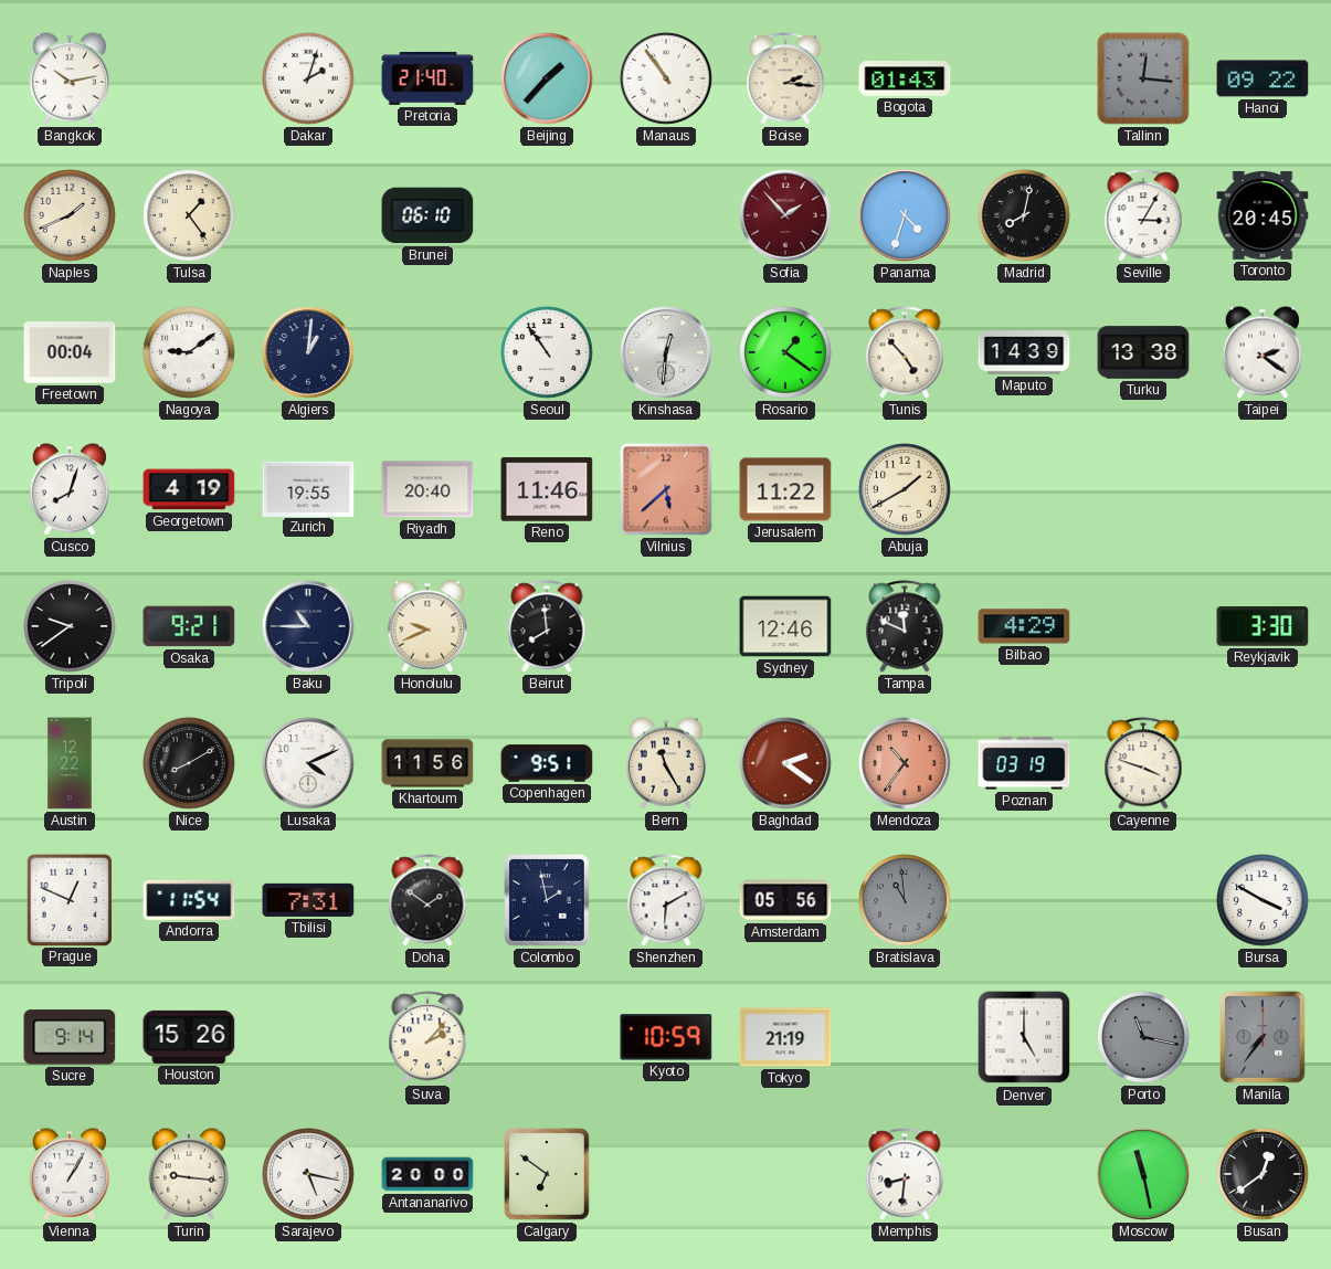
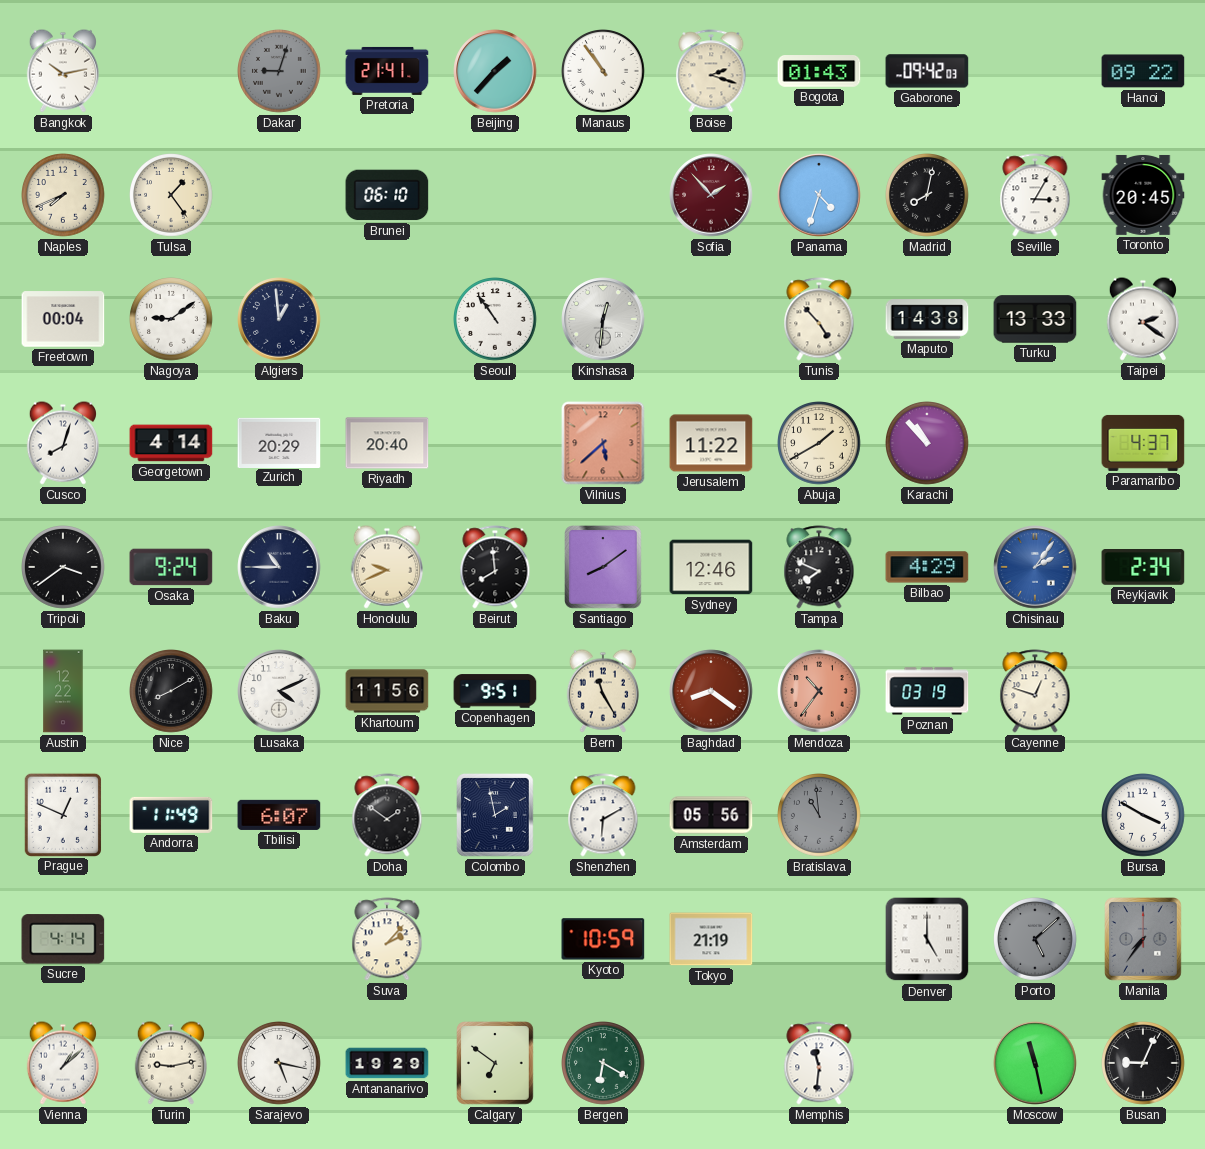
Dakar: 2:03 -> 9:03
Dakar dial: white -> grey
Pretoria: 21:40 -> 21:41
Boise: 2:16 -> 2:18
Gaborone: none -> 09:42
Tallinn: 12:16 -> none
Naples: 1:41 -> 7:41
Algiers: 1:01 -> 12:59
Rosario: 1:21 -> none
Maputo: 14:39 -> 14:38
Turku: 13:38 -> 13:33
Georgetown: 4:19 -> 4:14
Zurich: 19:55 -> 20:29
Reno: 11:46 -> none
Karachi: none -> 10:53
Paramaribo: none -> 4:37
Tripoli: 9:39 -> 3:39
Osaka: 9:21 -> 9:24
Santiago: none -> 8:09
Tampa: 11:49 -> 7:49
Chisinau: none -> 2:06
Reykjavik: 3:30 -> 2:34
Baghdad: 2:21 -> 8:21
Cayenne: 3:48 -> 12:48
Andorra: 11:54 -> 11:49
Tbilisi: 7:31 -> 6:07
Sucre: 9:14 -> 4:14
Houston: 15:26 -> none
Porto: 11:17 -> 5:08
Vienna: 1:05 -> 1:08
Turin: 9:16 -> 9:13
Antananarivo: 20:00 -> 19:29
Bergen: none -> 6:20
Memphis: 8:31 -> 11:31
Busan: 12:39 -> 9:04
